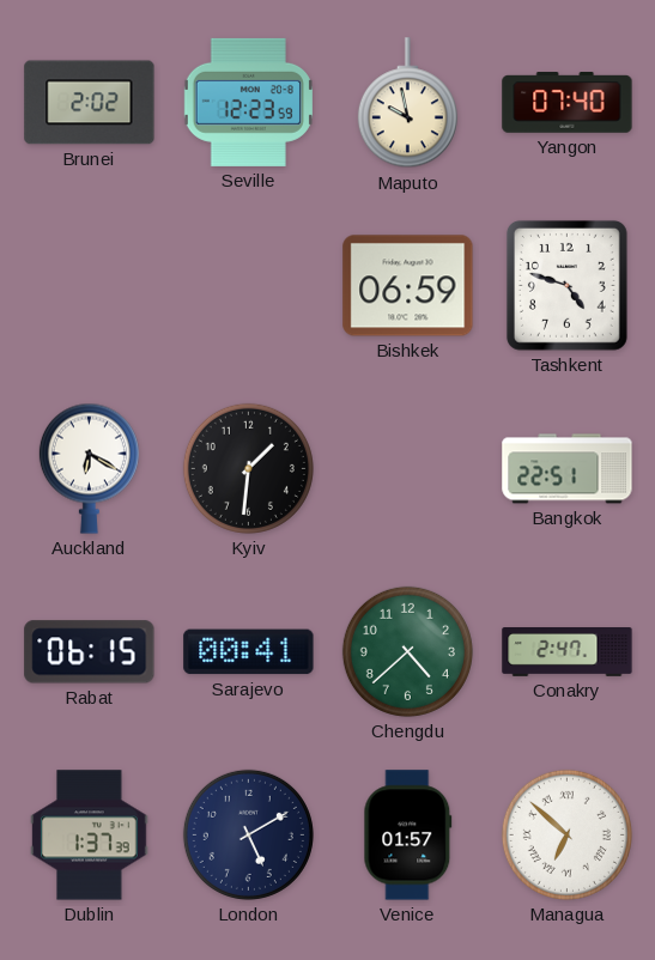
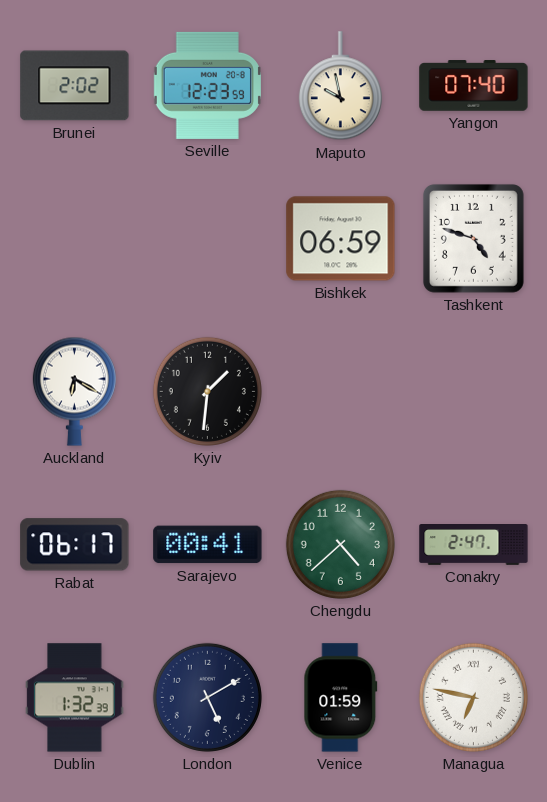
Bangkok: 22:51 -> none
Rabat: 06:15 -> 06:17
Dublin: 1:37 -> 1:32
Venice: 01:57 -> 01:59
Managua: 6:52 -> 6:47
